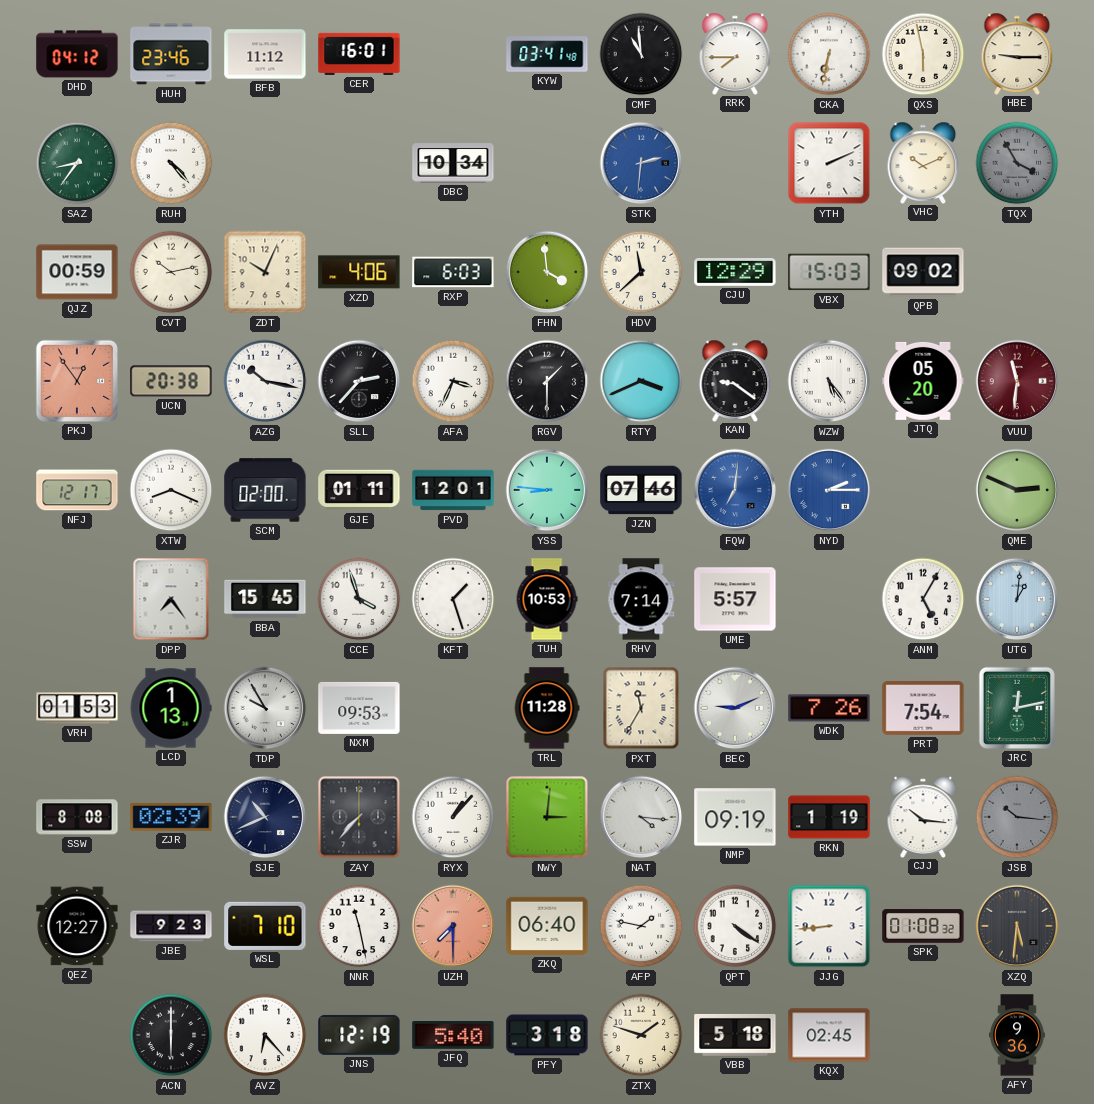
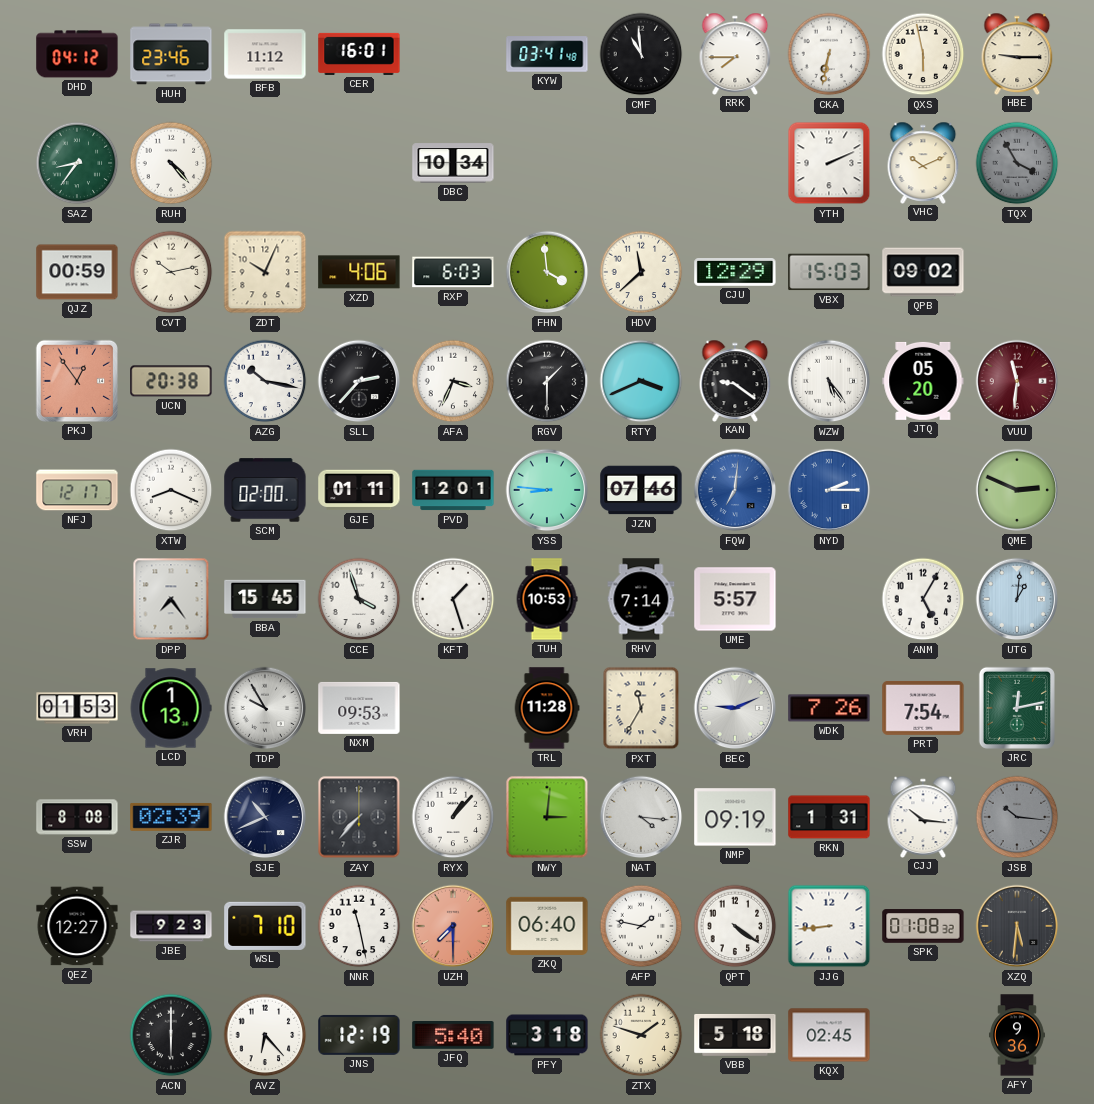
STK: 2:31 -> none
RKN: 1:19 -> 1:31
